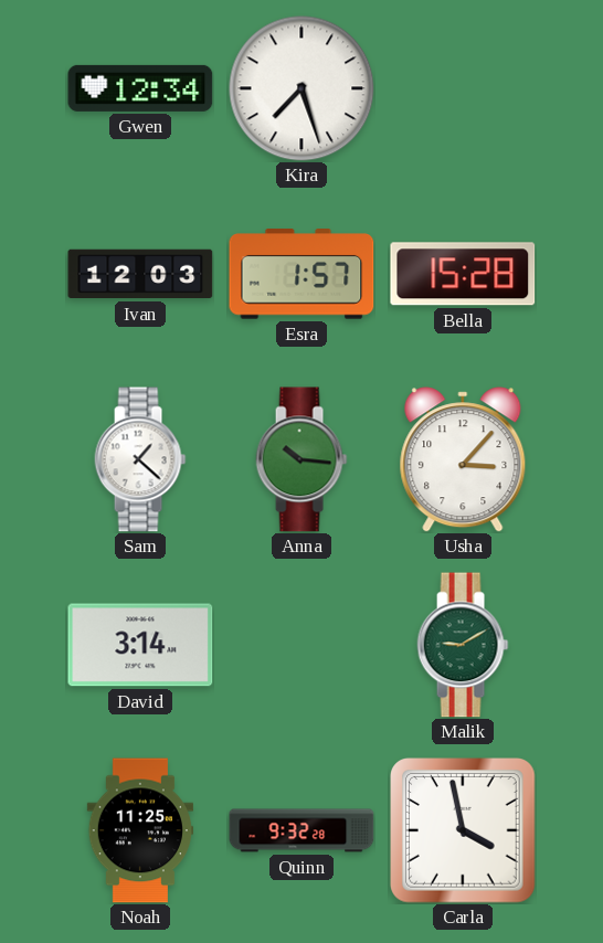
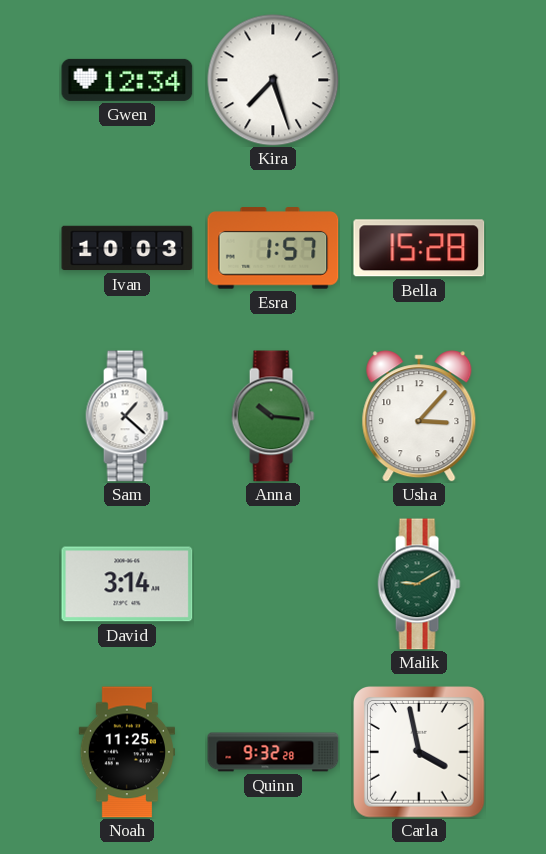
Ivan: 12:03 -> 10:03
